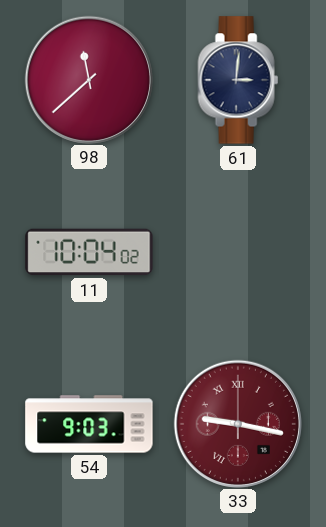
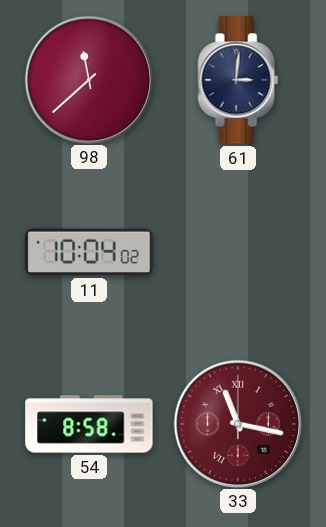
54: 9:03 -> 8:58
33: 9:17 -> 11:17
